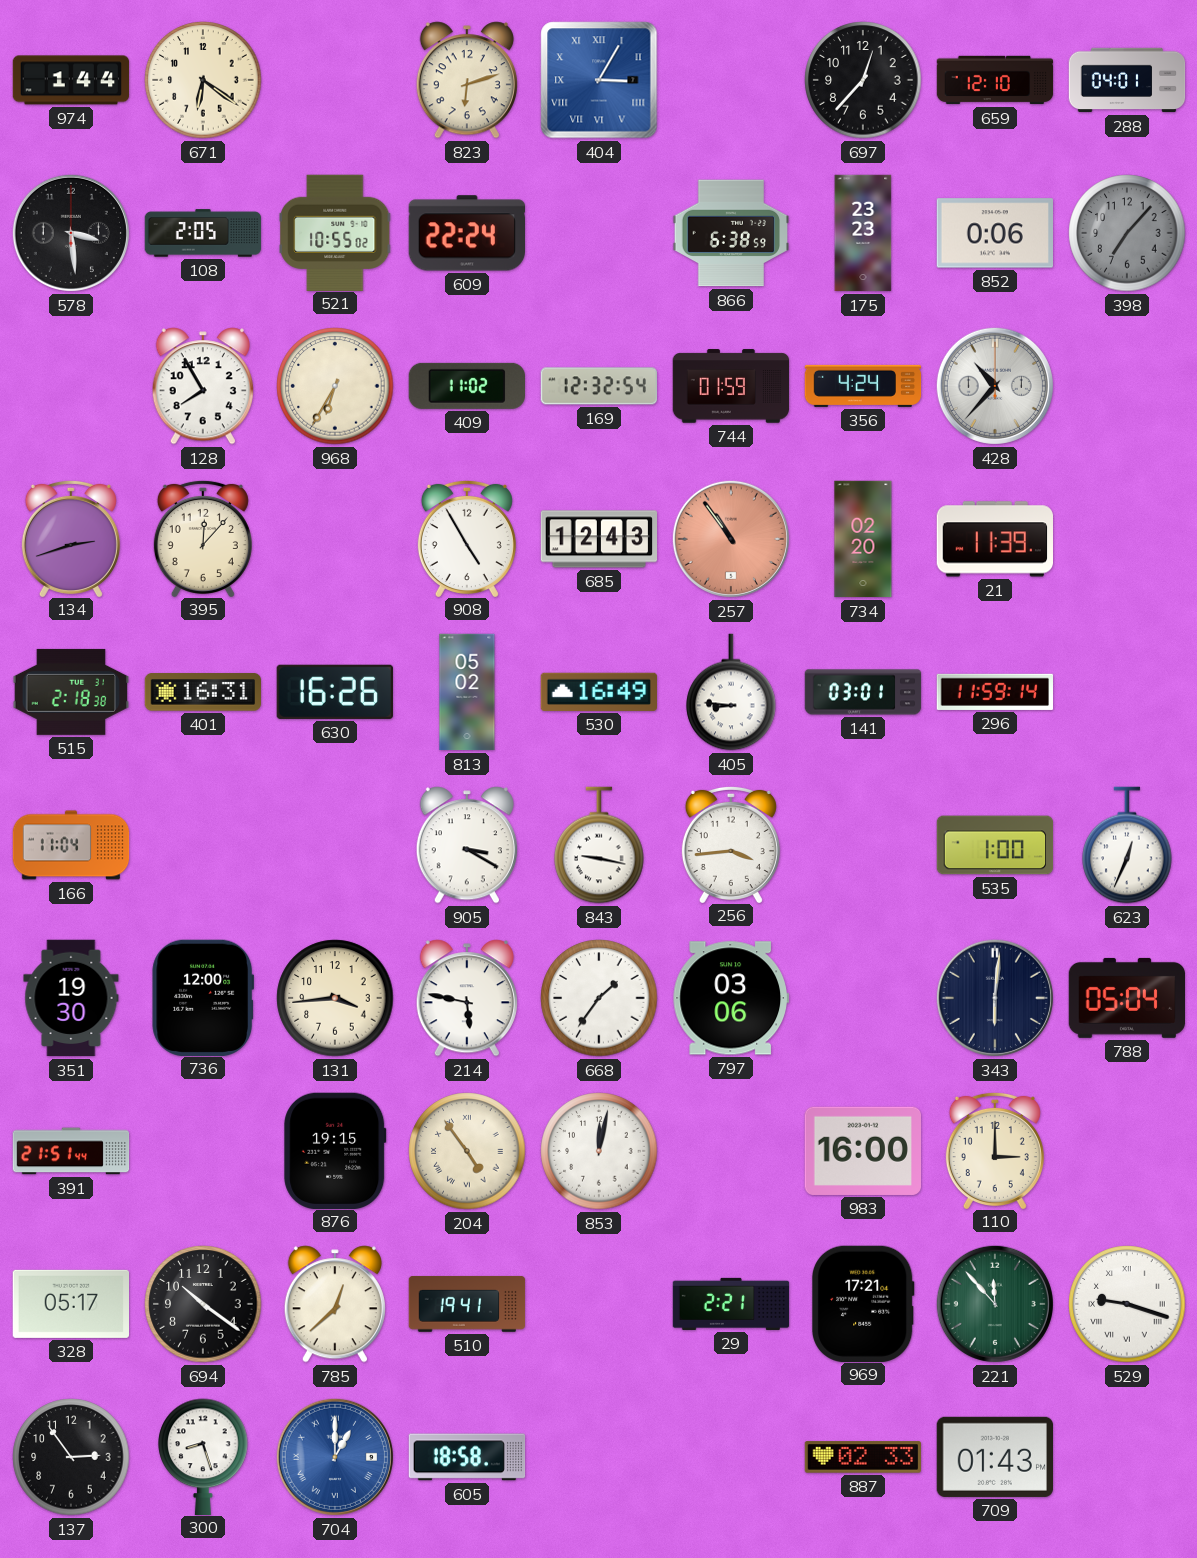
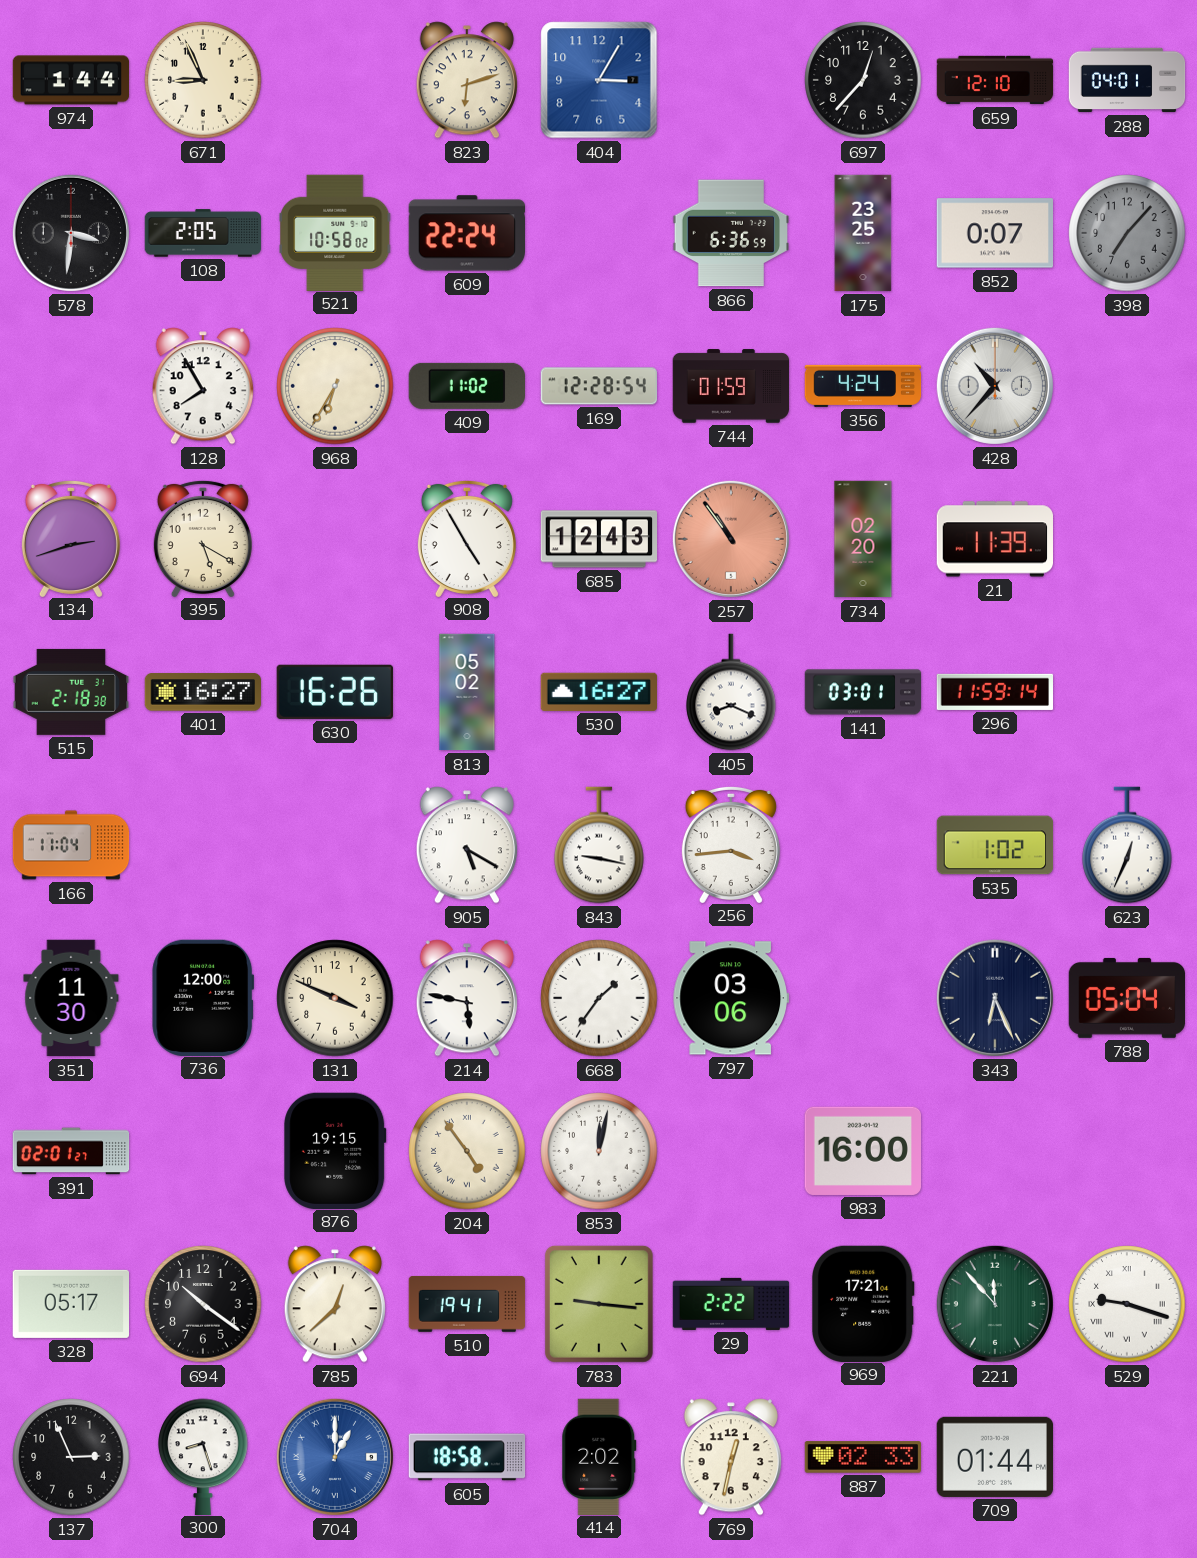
671: 6:21 -> 8:56
404 numerals: Roman -> Arabic
578: 3:29 -> 3:31
521: 10:55 -> 10:58
866: 6:38 -> 6:36
175: 23:23 -> 23:25
852: 0:06 -> 0:07
169: 12:32 -> 12:28
395: 12:07 -> 5:20
401: 16:31 -> 16:27
530: 16:49 -> 16:27
405: 8:46 -> 8:19
905: 3:20 -> 5:20
535: 1:00 -> 1:02
351: 19:30 -> 11:30
131: 3:44 -> 3:49
343: 6:01 -> 6:26
391: 21:51 -> 02:01
110: 3:00 -> none
783: none -> 9:16
29: 2:21 -> 2:22
137: 2:54 -> 2:56
414: none -> 2:02
769: none -> 12:32
709: 01:43 -> 01:44
